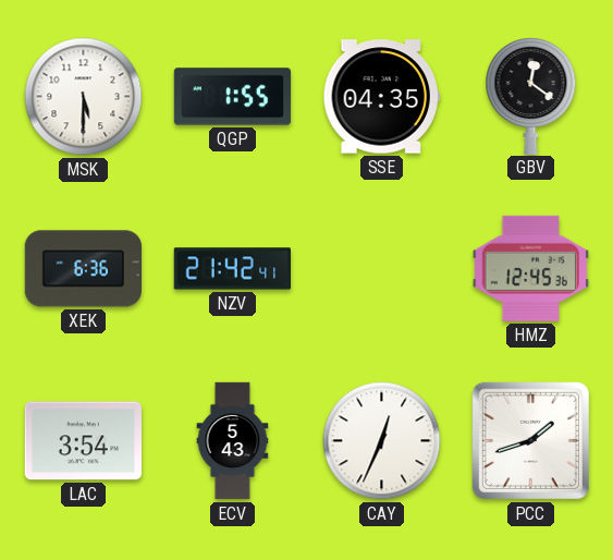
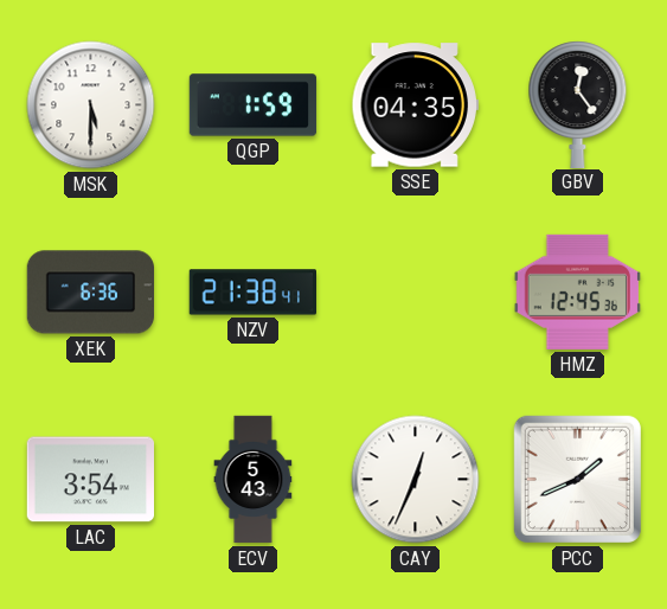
QGP: 1:55 -> 1:59
GBV: 12:21 -> 12:24
NZV: 21:42 -> 21:38
PCC: 1:42 -> 1:41
